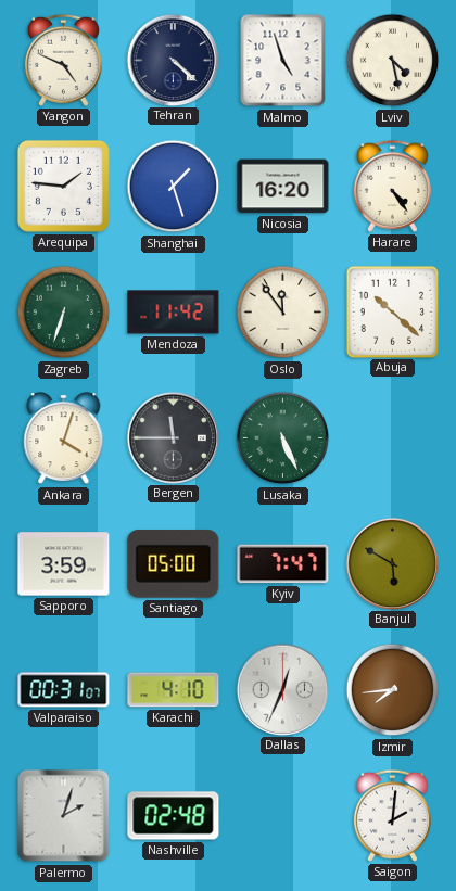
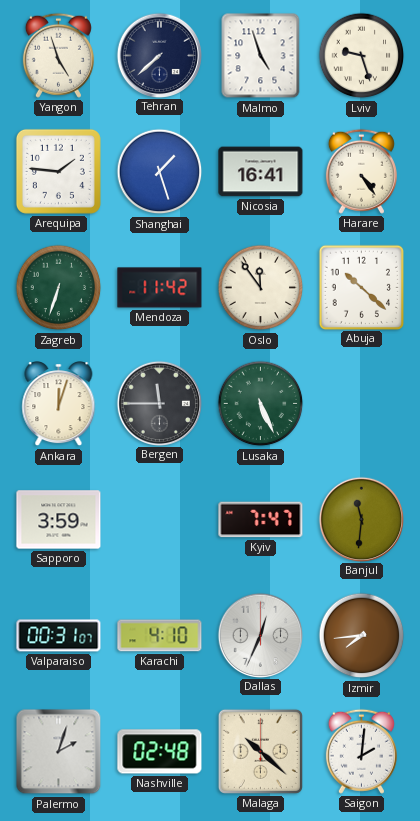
Yangon: 4:49 -> 4:57
Tehran: 4:22 -> 7:38
Lviv: 4:28 -> 9:27
Nicosia: 16:20 -> 16:41
Ankara: 4:03 -> 12:03
Santiago: 05:00 -> none
Banjul: 5:50 -> 11:31
Malaga: none -> 10:22
